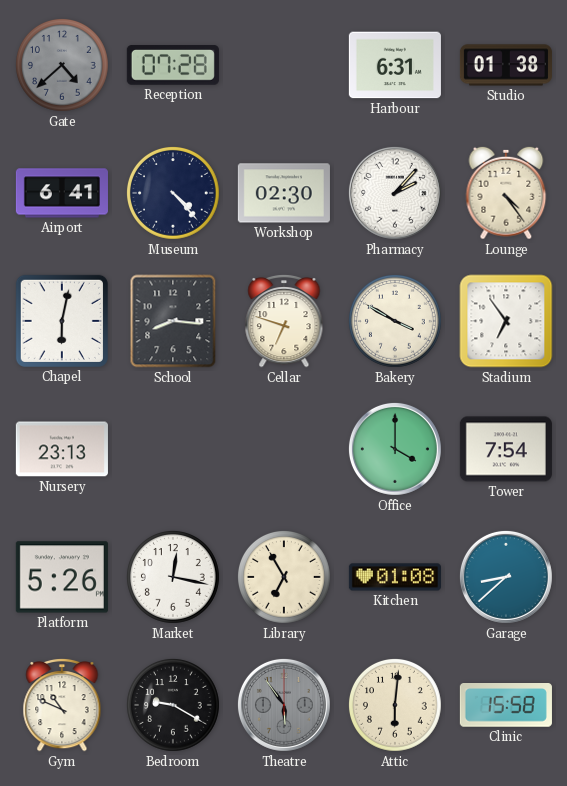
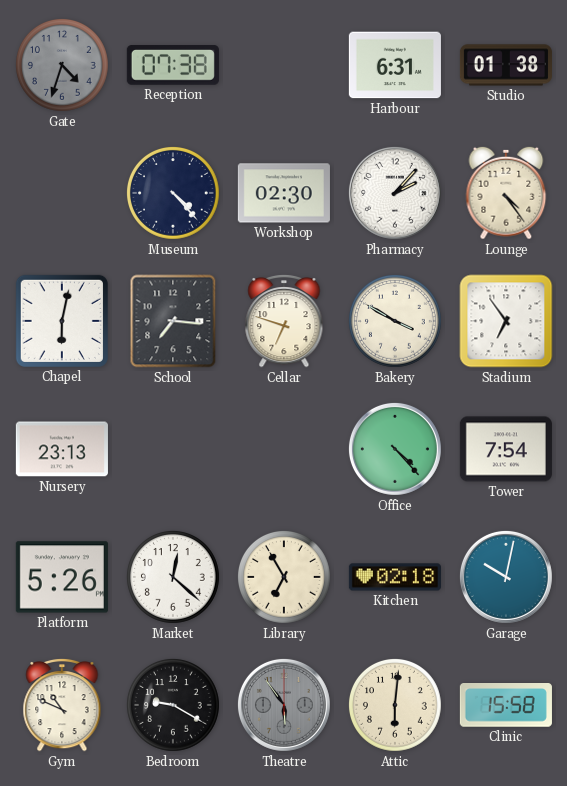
Gate: 4:38 -> 4:33
Reception: 07:28 -> 07:38
Airport: 6:41 -> none
School: 8:16 -> 7:16
Office: 4:00 -> 4:23
Market: 12:17 -> 12:22
Kitchen: 01:08 -> 02:18
Garage: 8:38 -> 10:02
